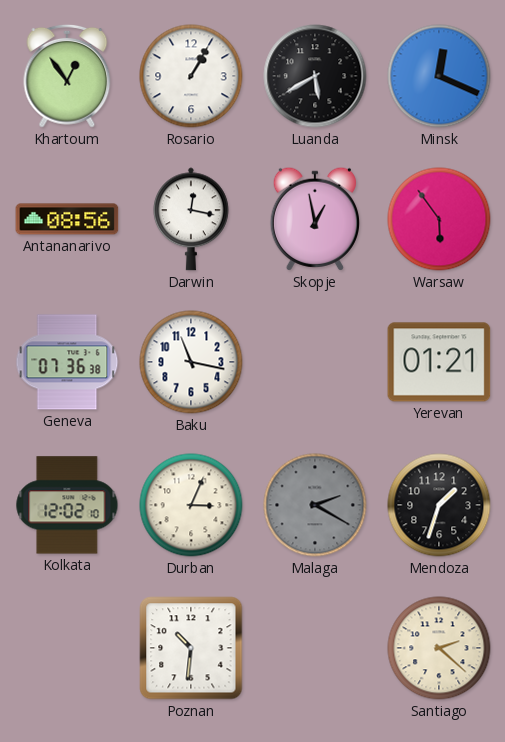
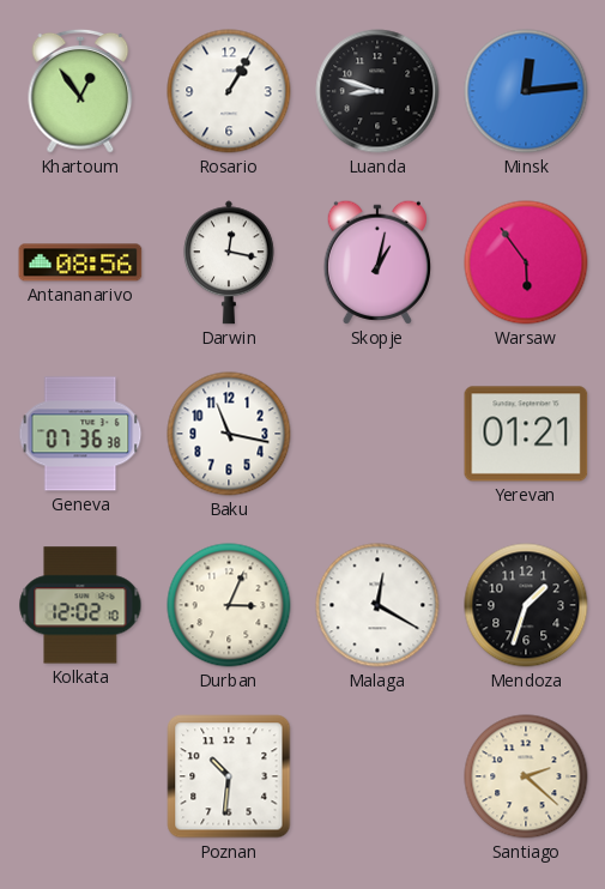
Luanda: 5:40 -> 8:48
Minsk: 12:19 -> 12:14
Skopje: 12:58 -> 1:02
Malaga: 2:20 -> 12:20
Malaga dial: grey -> white
